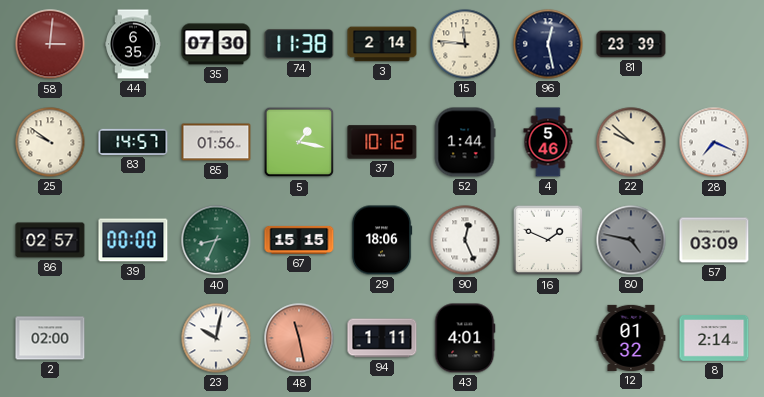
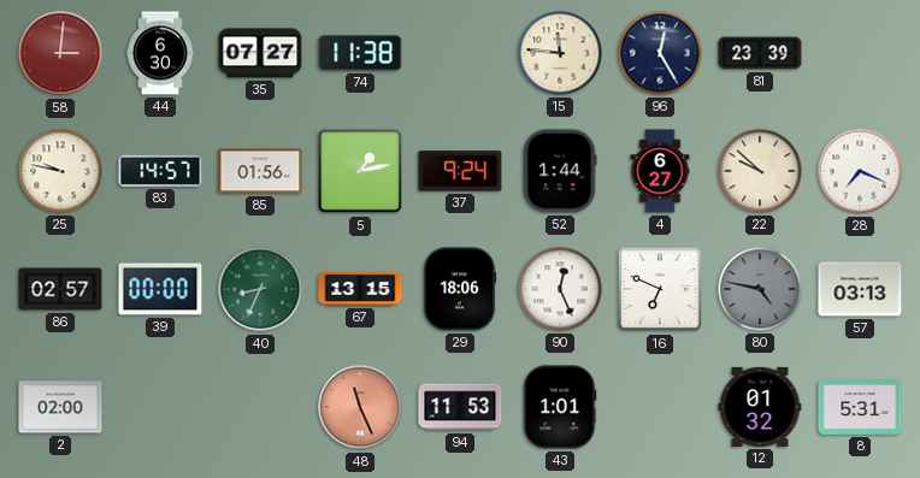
44: 6:35 -> 6:30
35: 07:30 -> 07:27
3: 2:14 -> none
96: 12:28 -> 12:25
25: 9:51 -> 9:47
5: 1:17 -> 1:13
37: 10:12 -> 9:24
4: 5:46 -> 6:27
67: 15:15 -> 13:15
16: 1:49 -> 6:49
57: 03:09 -> 03:13
23: 10:02 -> none
48: 11:28 -> 11:26
94: 1:11 -> 11:53
43: 4:01 -> 1:01
8: 2:14 -> 5:31
